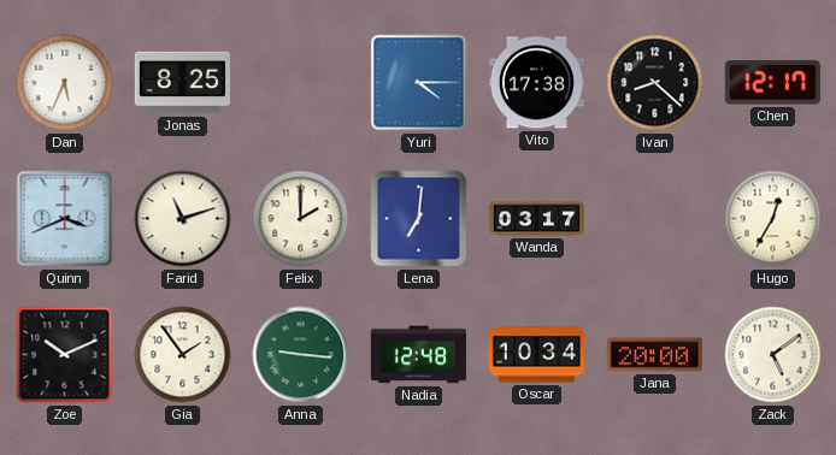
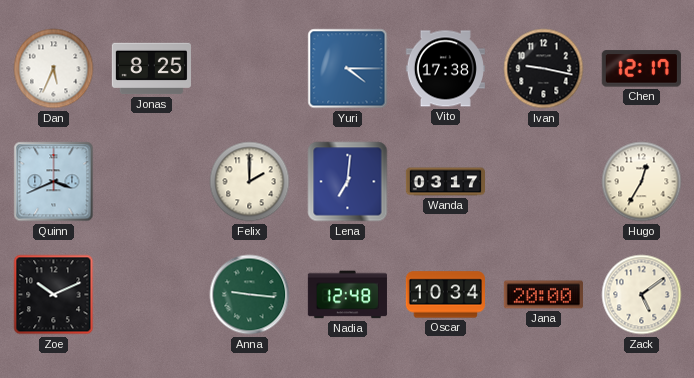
Ivan: 8:22 -> 9:17
Farid: 11:12 -> none
Gia: 1:54 -> none
